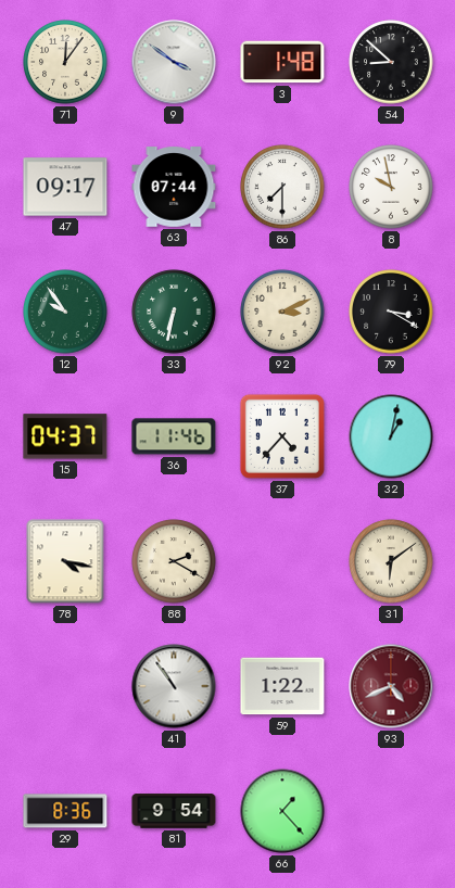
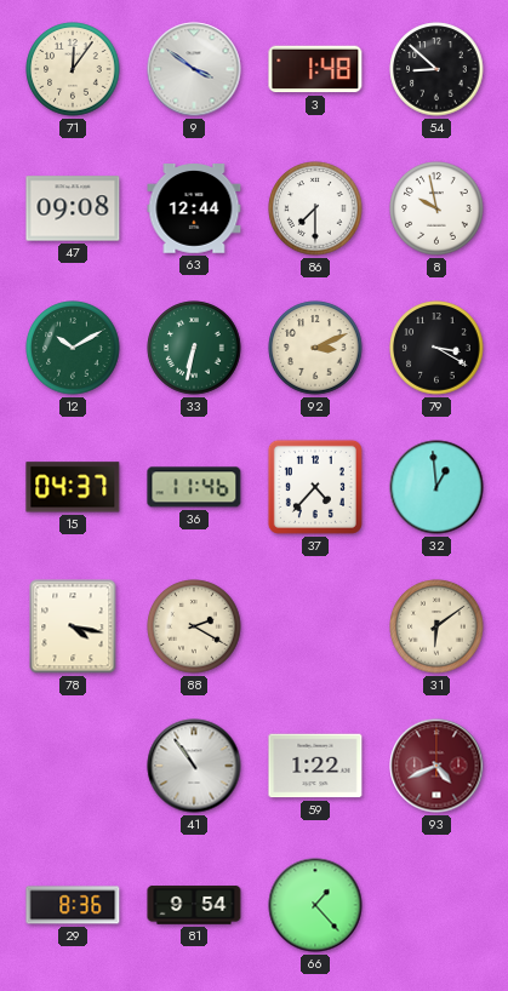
47: 09:17 -> 09:08
63: 07:44 -> 12:44
12: 9:54 -> 10:10
32: 1:02 -> 12:59
